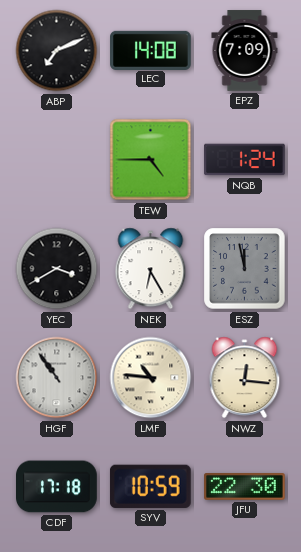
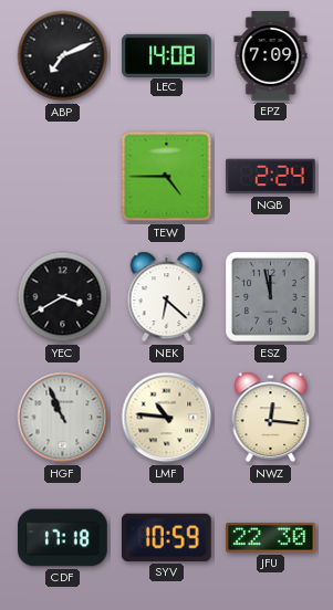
NQB: 1:24 -> 2:24
NEK: 6:25 -> 6:22
HGF: 10:54 -> 10:56
